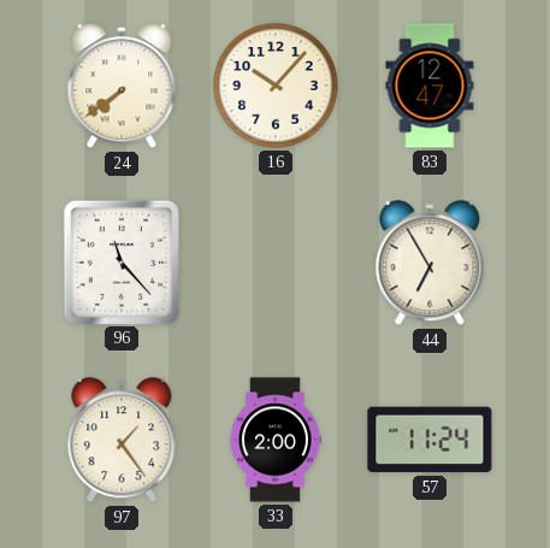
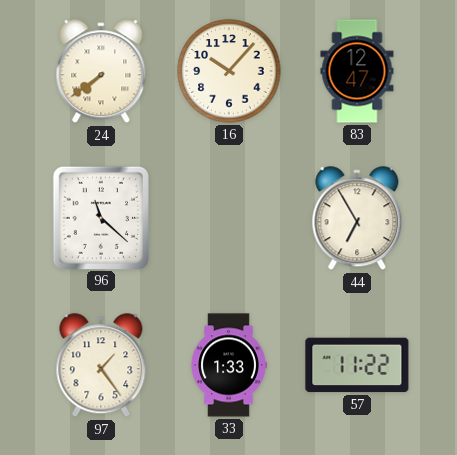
96: 11:23 -> 11:22
33: 2:00 -> 1:33
57: 11:24 -> 11:22
